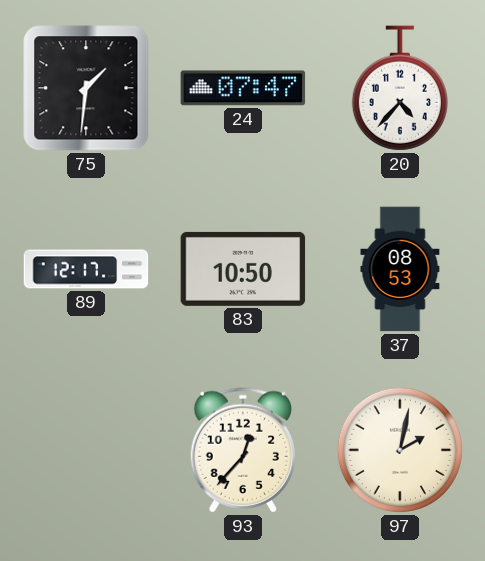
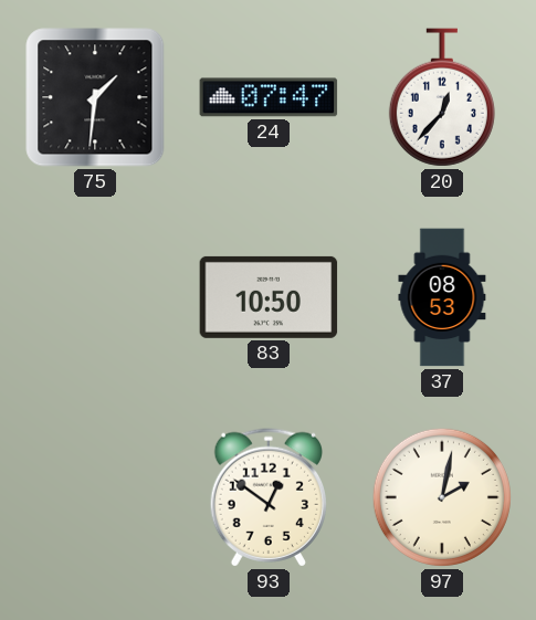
20: 4:37 -> 12:37
89: 12:17 -> none
93: 12:37 -> 12:51
